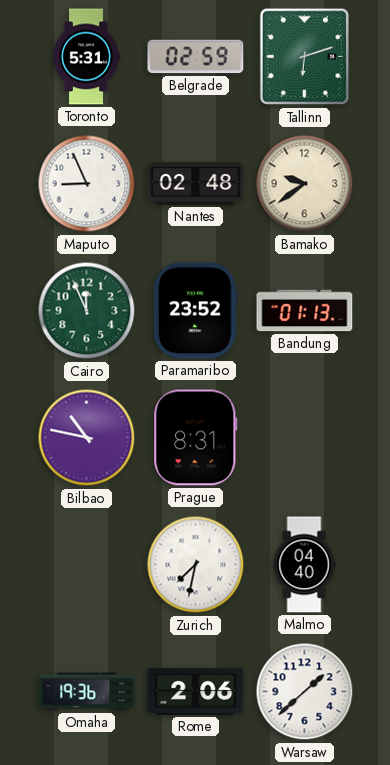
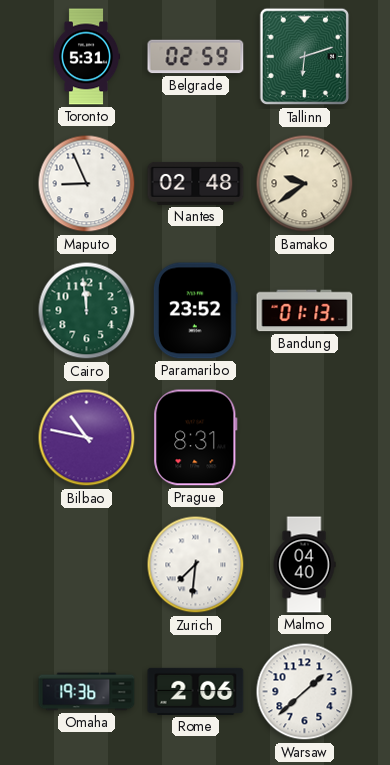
Cairo: 11:56 -> 11:59
Zurich: 7:32 -> 7:31
